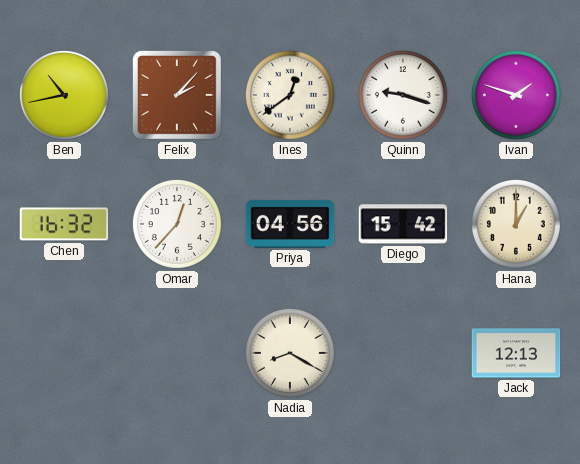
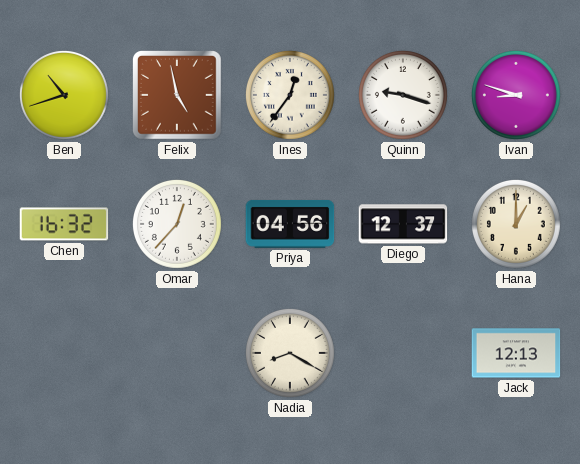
Ben: 10:43 -> 10:42
Felix: 2:07 -> 4:58
Ines: 12:39 -> 12:36
Ivan: 1:48 -> 8:48
Diego: 15:42 -> 12:37
